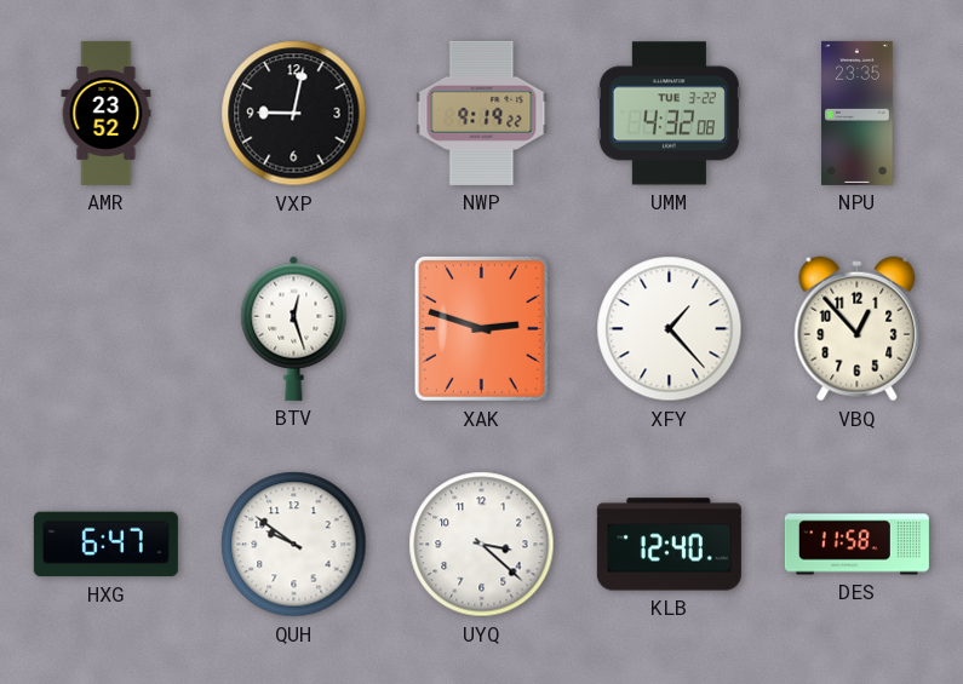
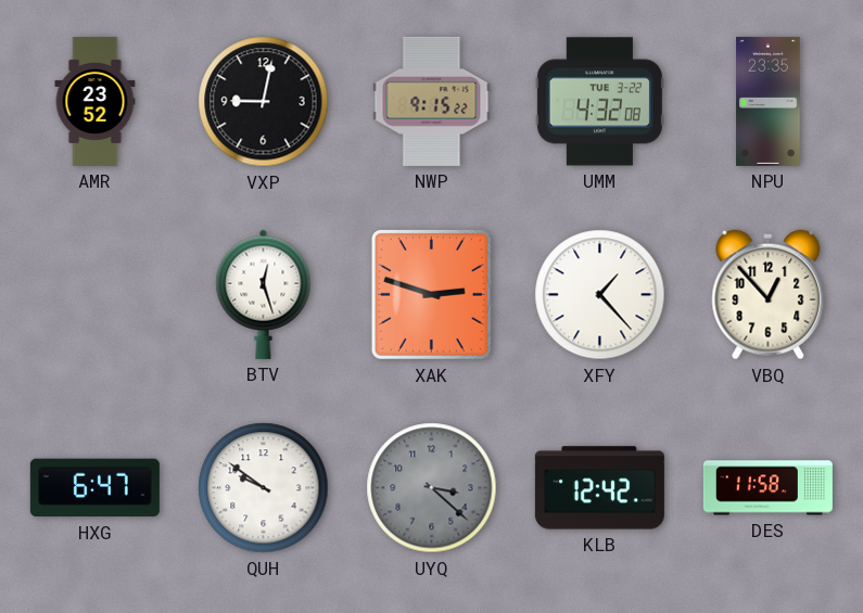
NWP: 9:19 -> 9:15
UYQ dial: white -> grey
KLB: 12:40 -> 12:42
